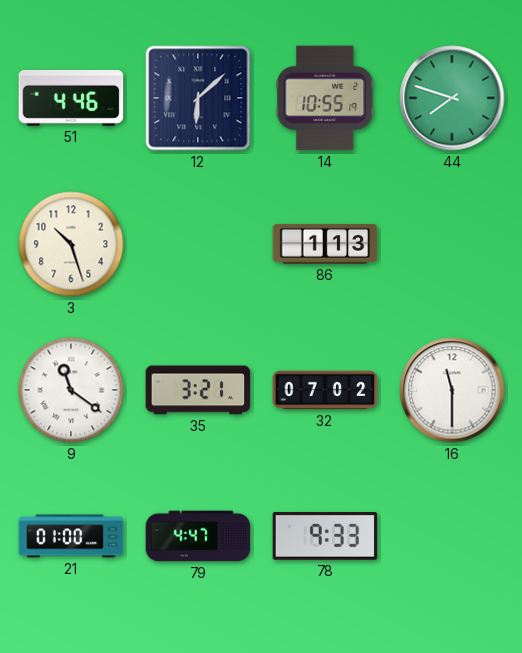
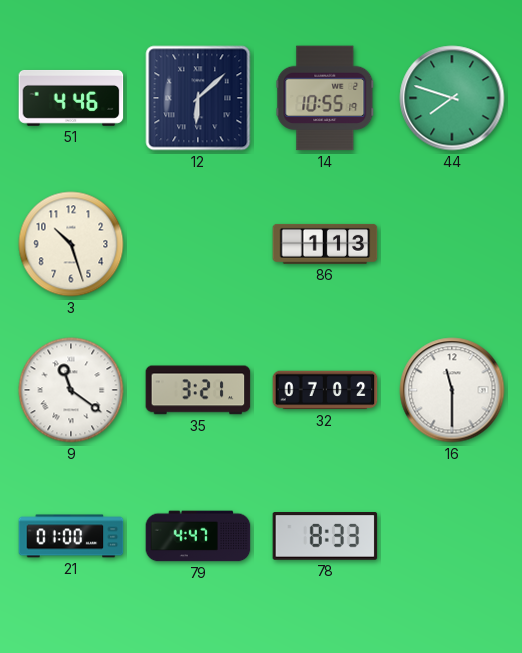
78: 9:33 -> 8:33
